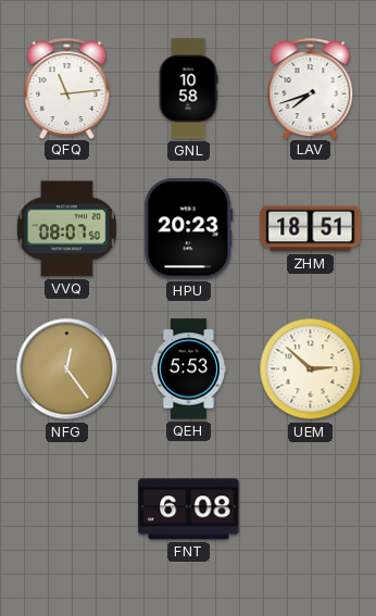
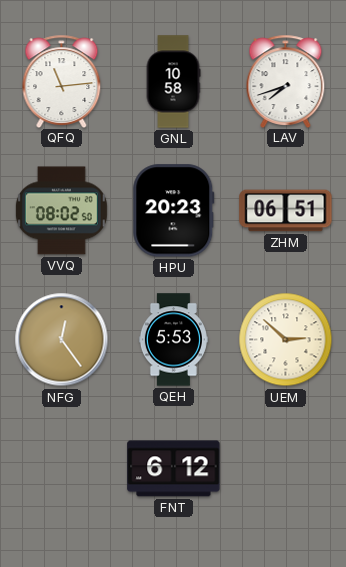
VVQ: 08:07 -> 08:02
ZHM: 18:51 -> 06:51
FNT: 6:08 -> 6:12
